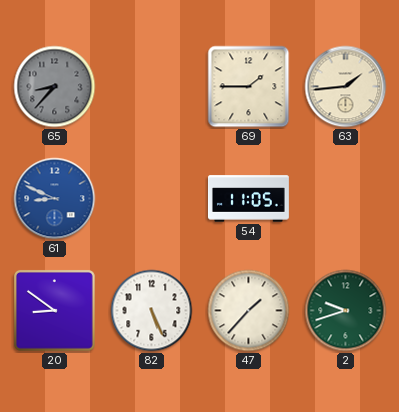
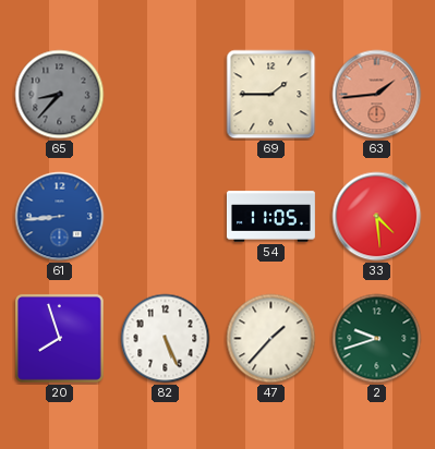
63 dial: cream -> salmon
61: 8:49 -> 8:44
33: none -> 4:29
20: 8:51 -> 7:57
